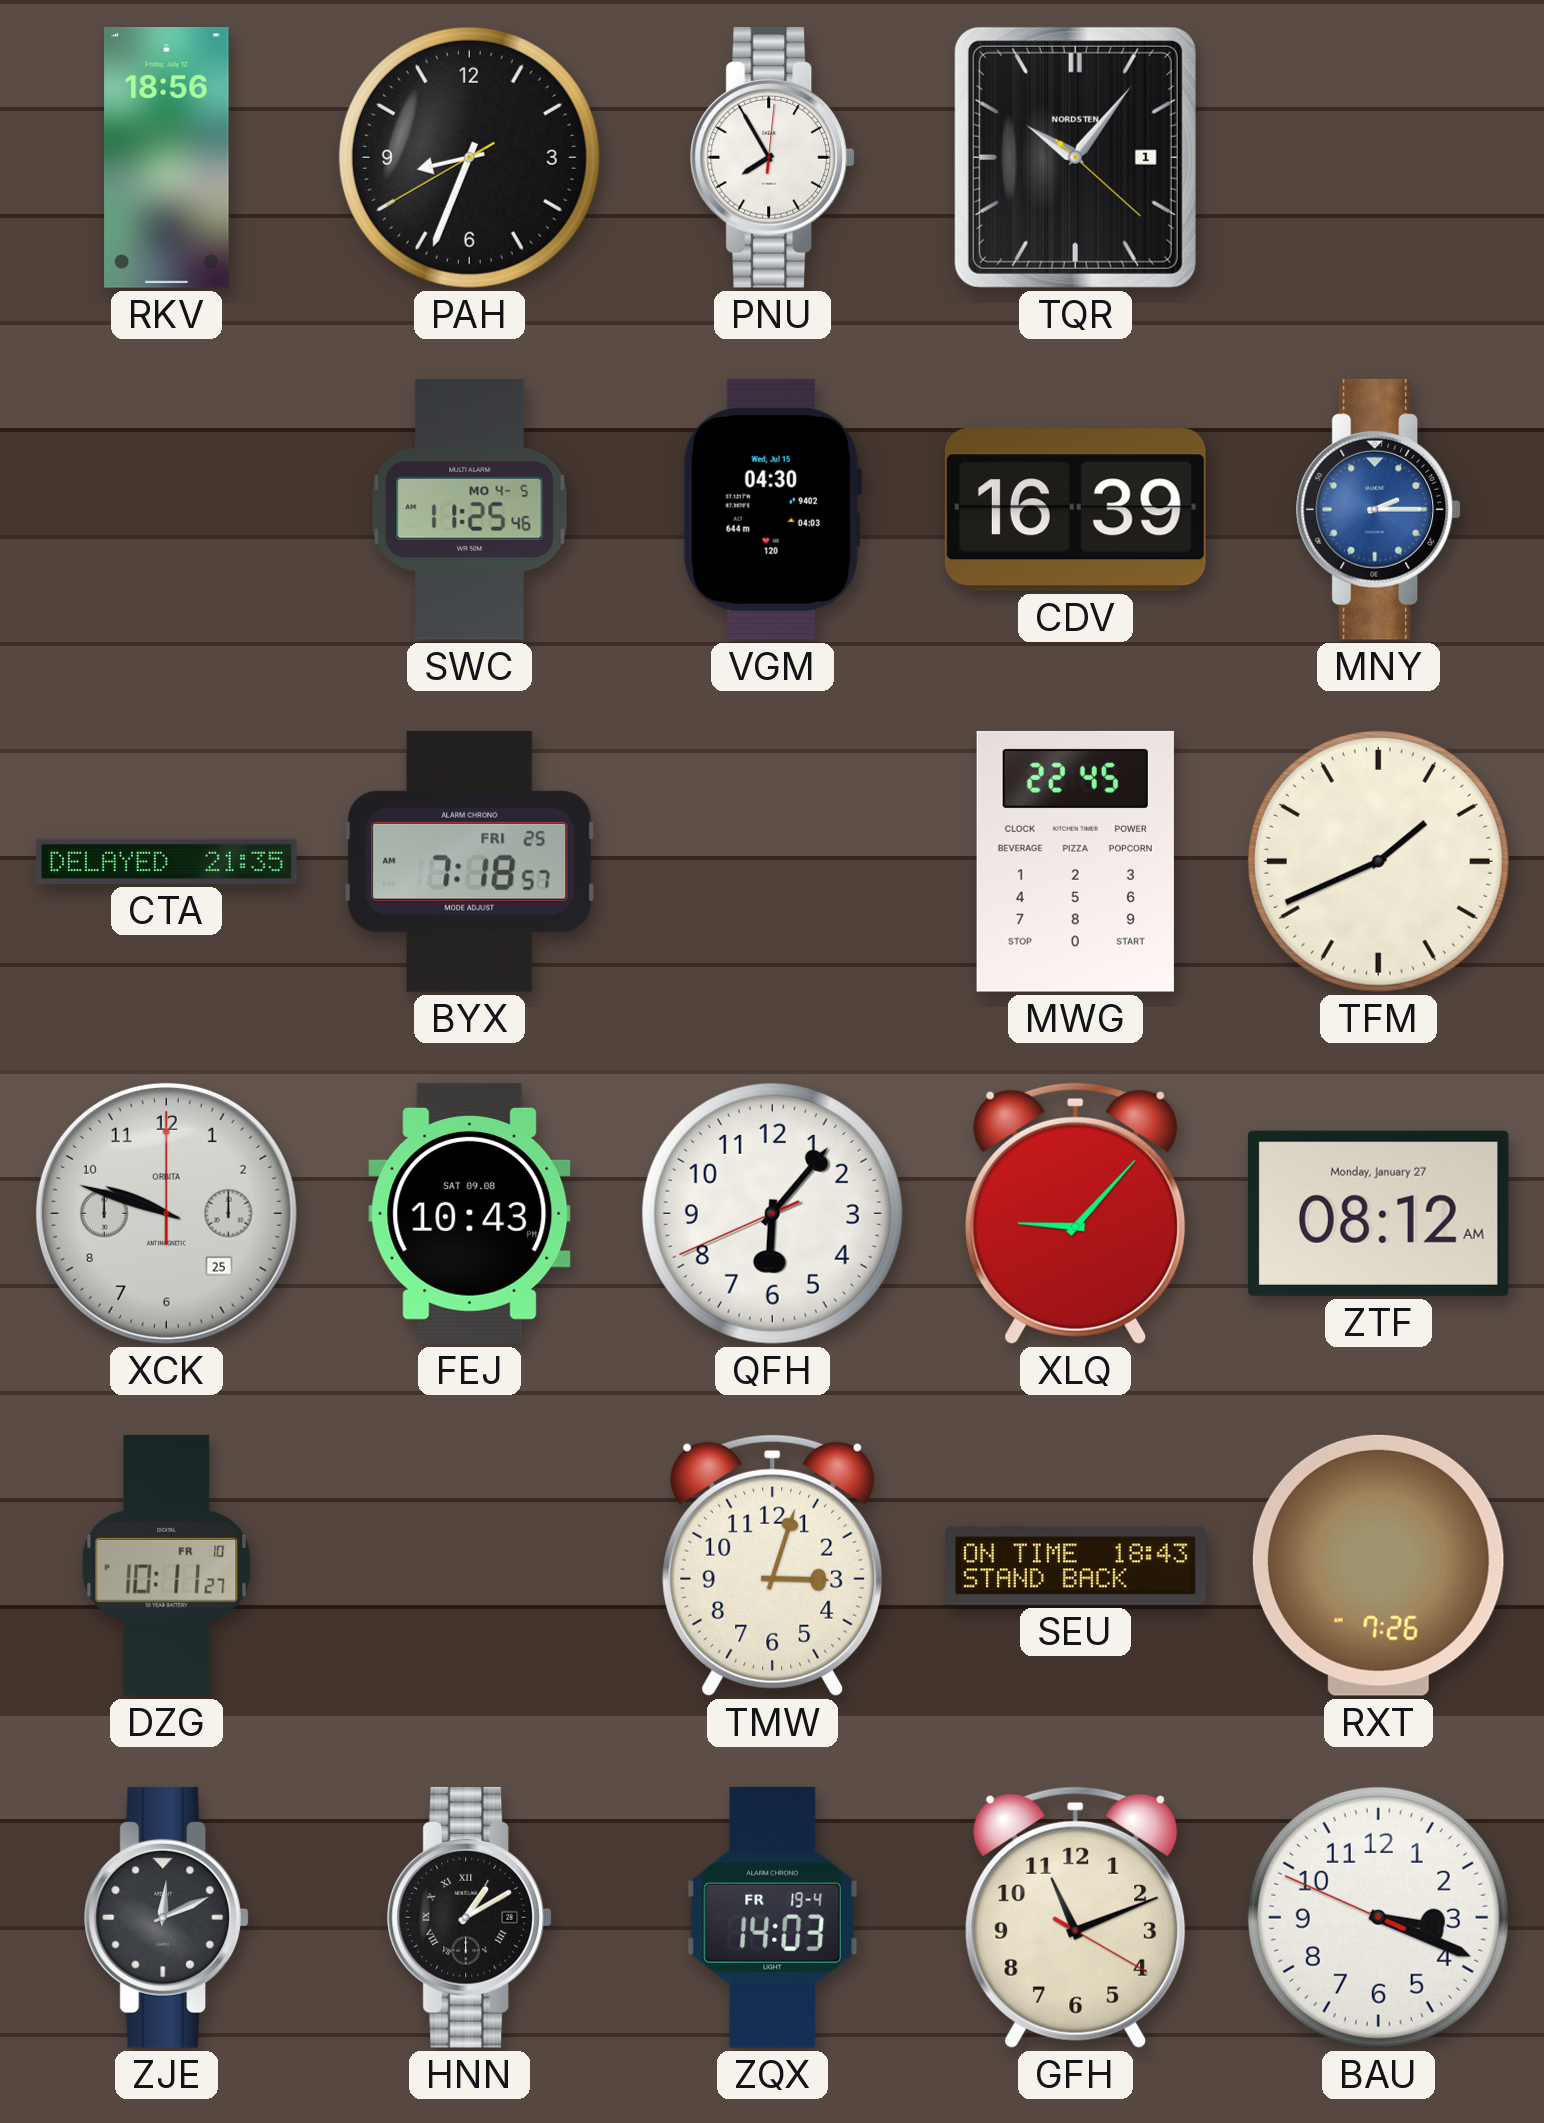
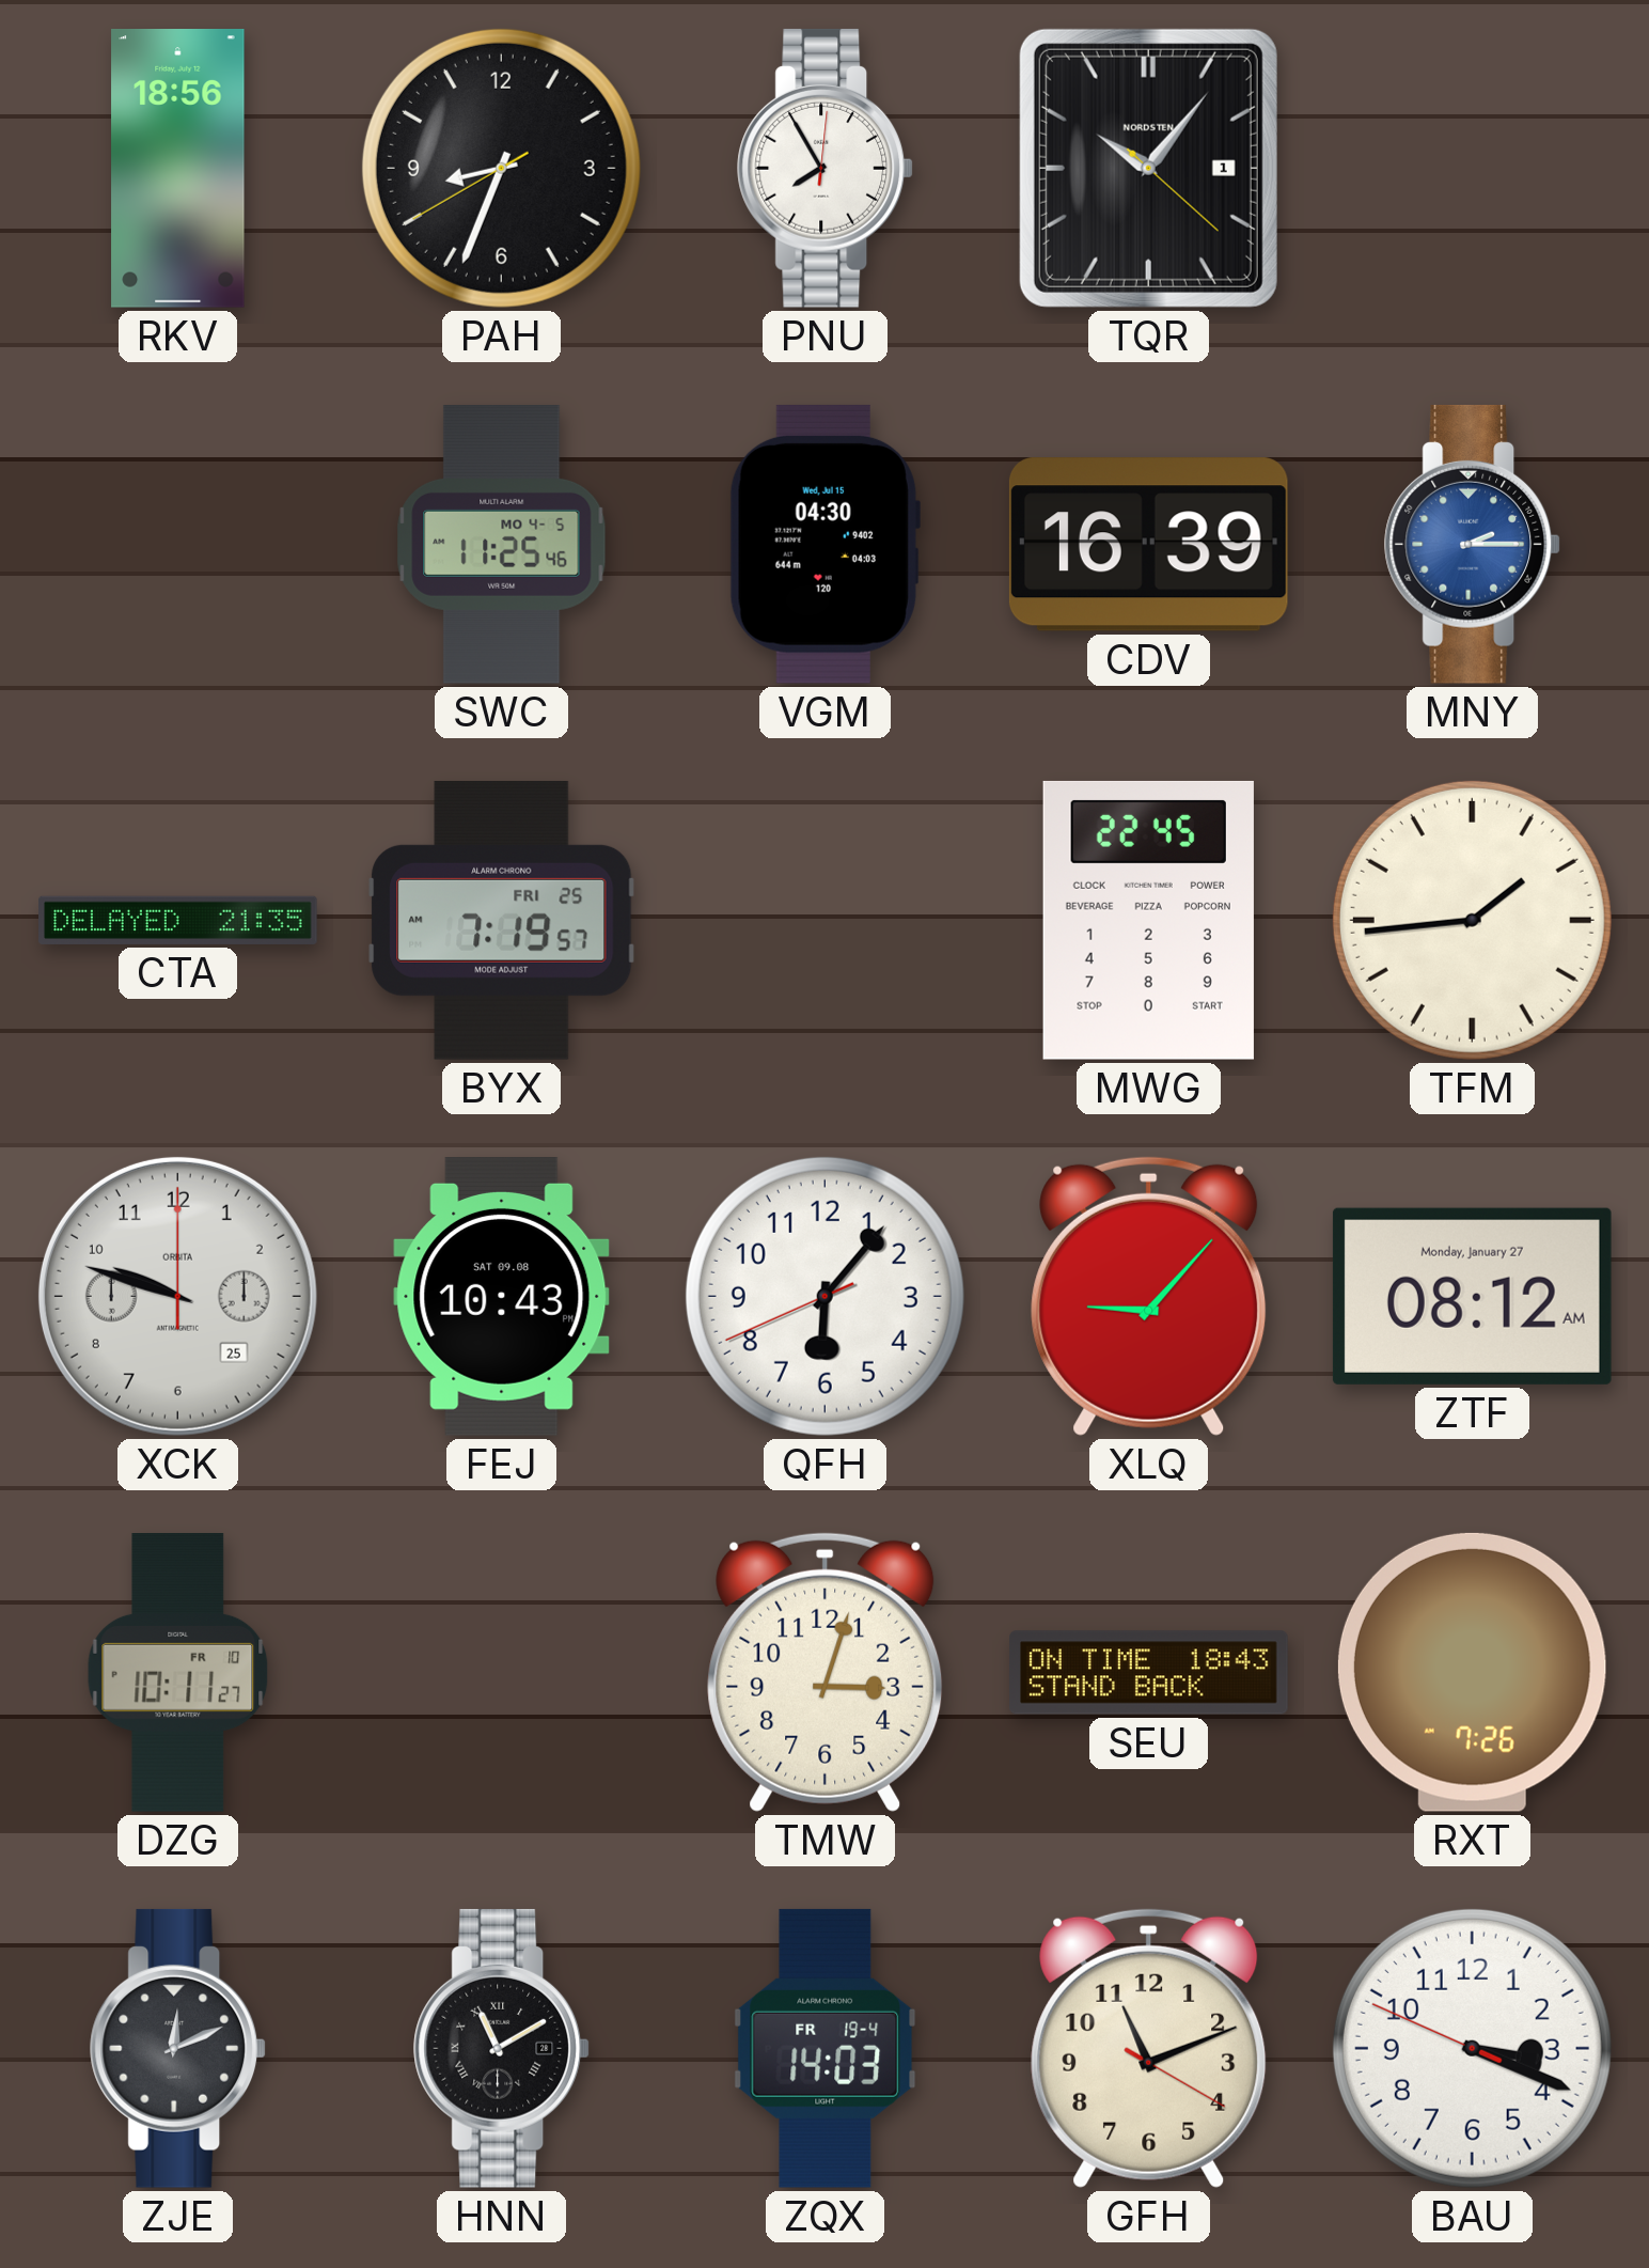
BYX: 7:18 -> 7:19
TFM: 1:41 -> 1:44
HNN: 1:10 -> 11:10
